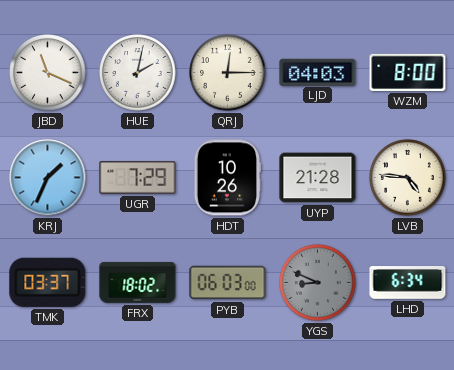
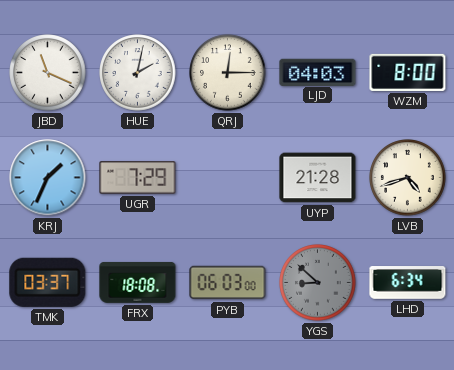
HDT: 10:26 -> none
LVB: 4:46 -> 4:42
FRX: 18:02 -> 18:08
YGS: 8:49 -> 8:52
